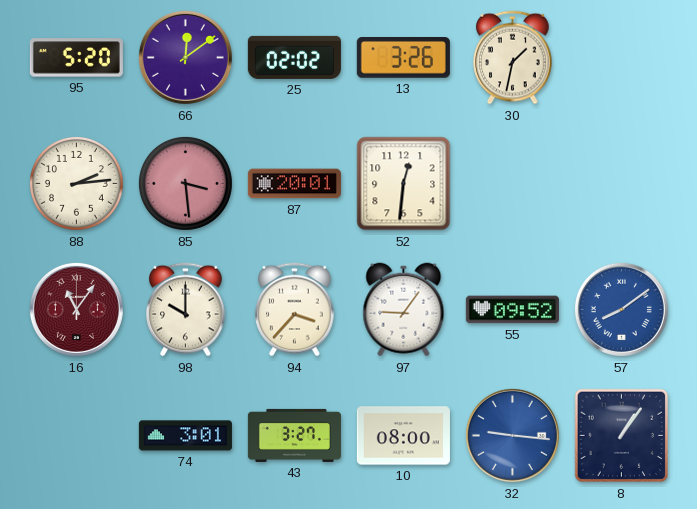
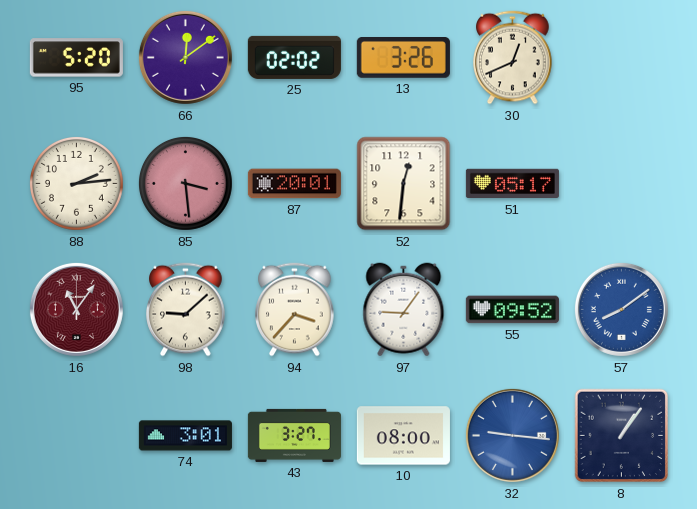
30: 1:32 -> 12:41
51: none -> 05:17
98: 10:00 -> 9:08
